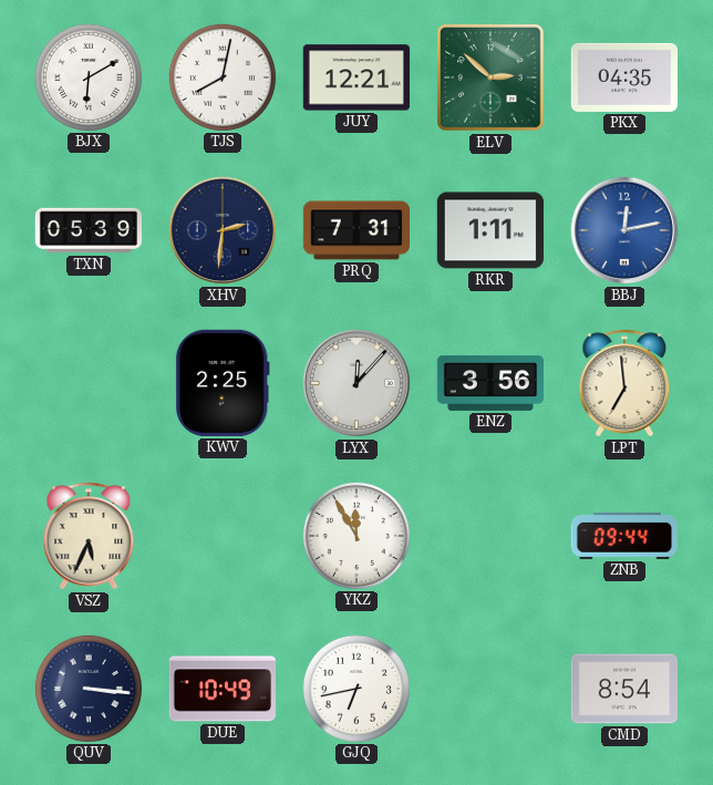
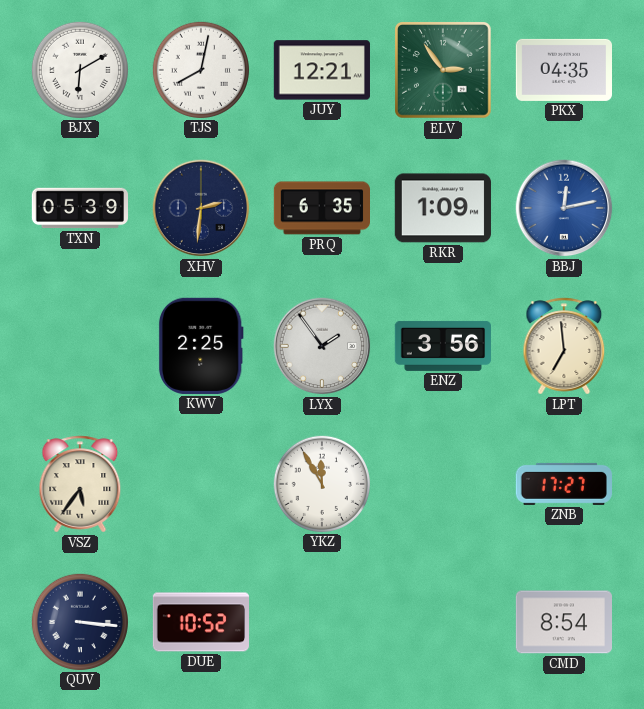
ELV: 2:52 -> 2:54
PRQ: 7:31 -> 6:35
RKR: 1:11 -> 1:09
LYX: 12:07 -> 1:54
VSZ: 5:34 -> 5:36
ZNB: 09:44 -> 17:27
DUE: 10:49 -> 10:52
GJQ: 6:43 -> none
